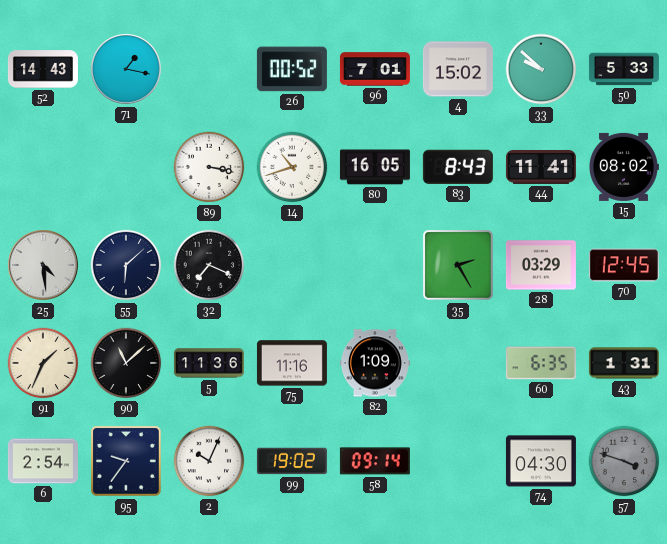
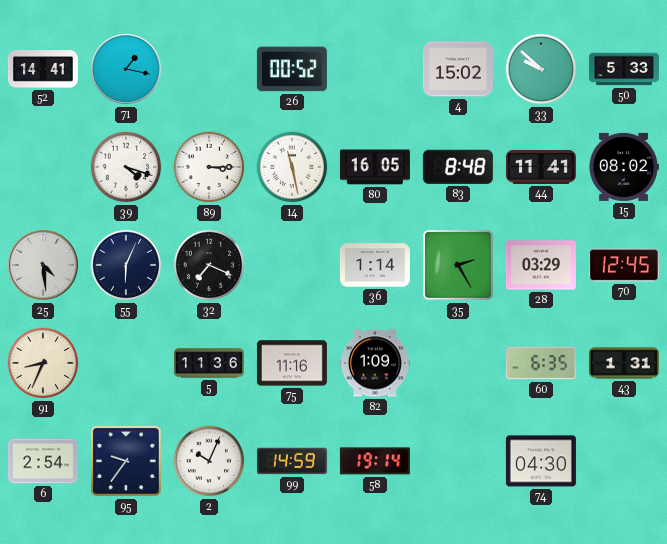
52: 14:43 -> 14:41
96: 7:01 -> none
39: none -> 4:18
89: 3:17 -> 3:15
14: 10:42 -> 11:28
83: 8:43 -> 8:48
55: 6:08 -> 6:04
36: none -> 1:14
91: 1:34 -> 8:34
90: 11:08 -> none
99: 19:02 -> 14:59
58: 09:14 -> 19:14
57: 3:48 -> none
